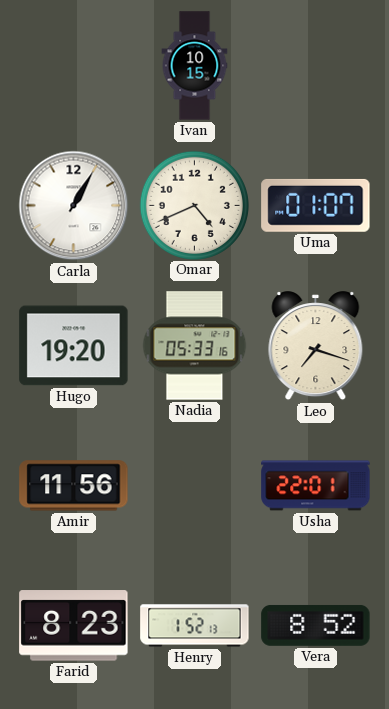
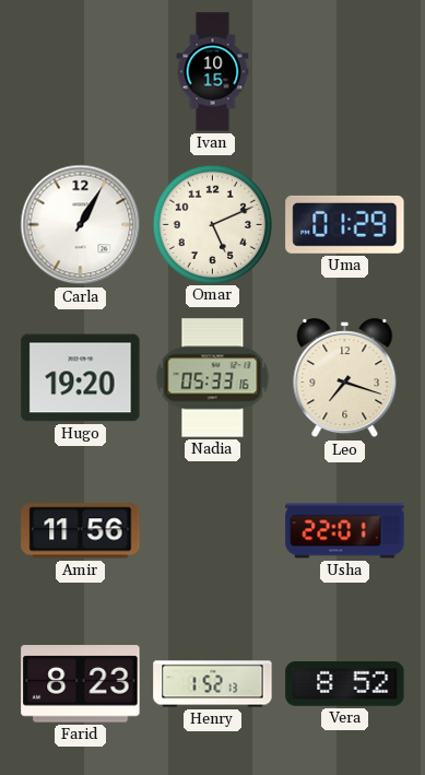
Omar: 4:41 -> 5:11
Uma: 01:07 -> 01:29
